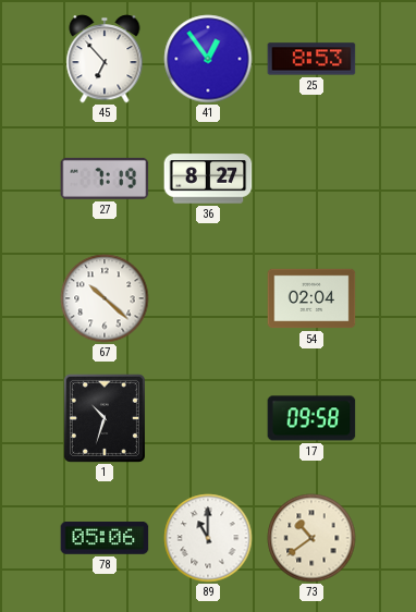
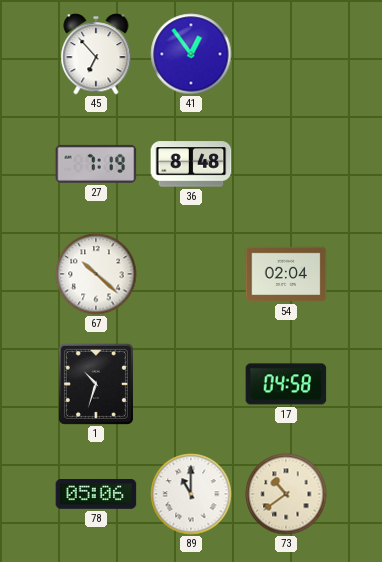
25: 8:53 -> none
36: 8:27 -> 8:48
17: 09:58 -> 04:58
